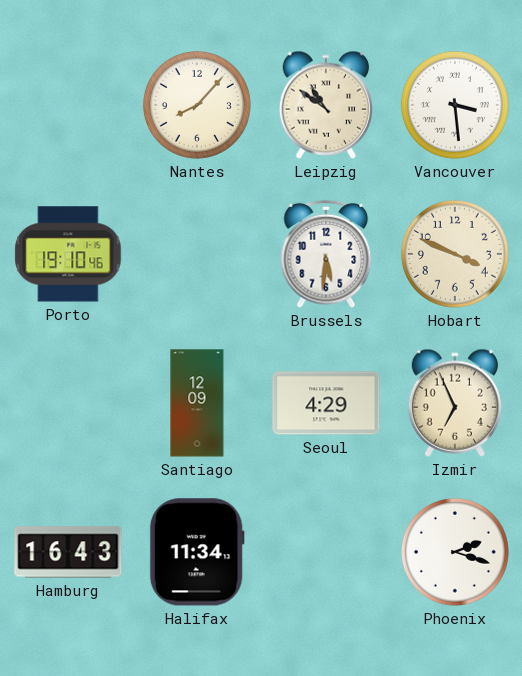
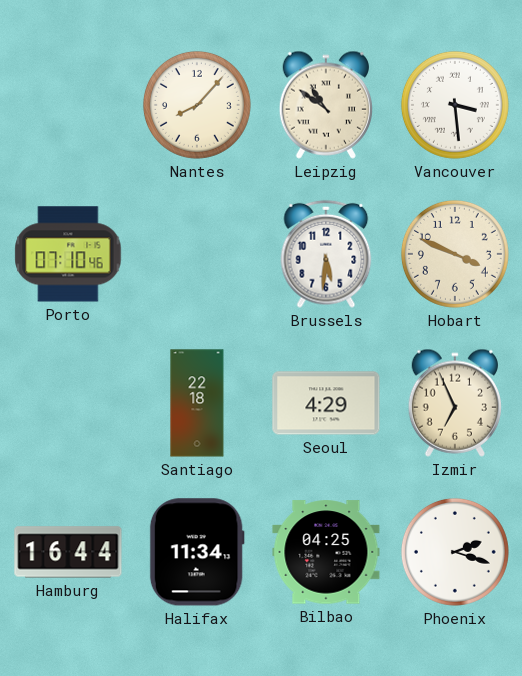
Porto: 19:10 -> 07:10
Santiago: 12:09 -> 22:18
Hamburg: 16:43 -> 16:44
Bilbao: none -> 04:25
